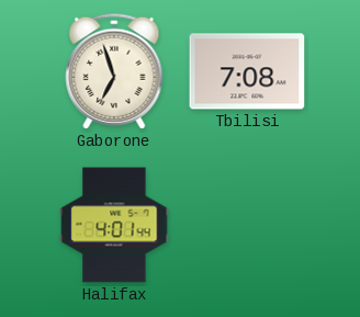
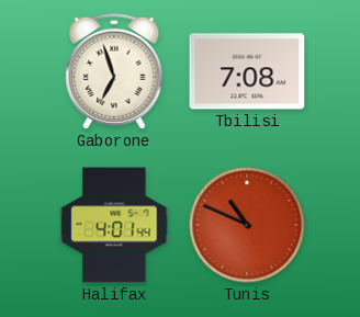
Tunis: none -> 10:49
